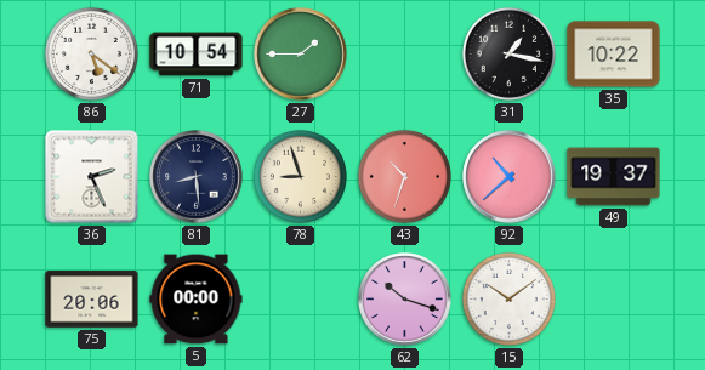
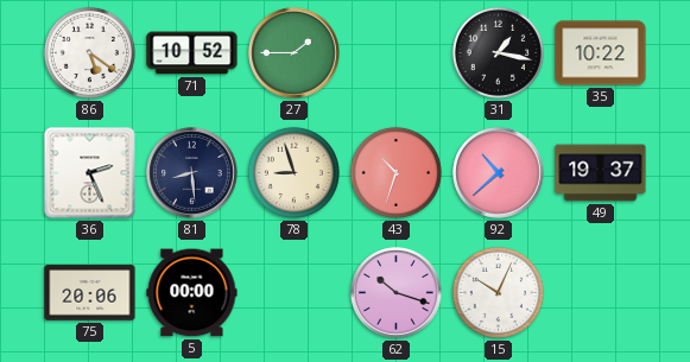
71: 10:54 -> 10:52
15: 10:09 -> 10:04
